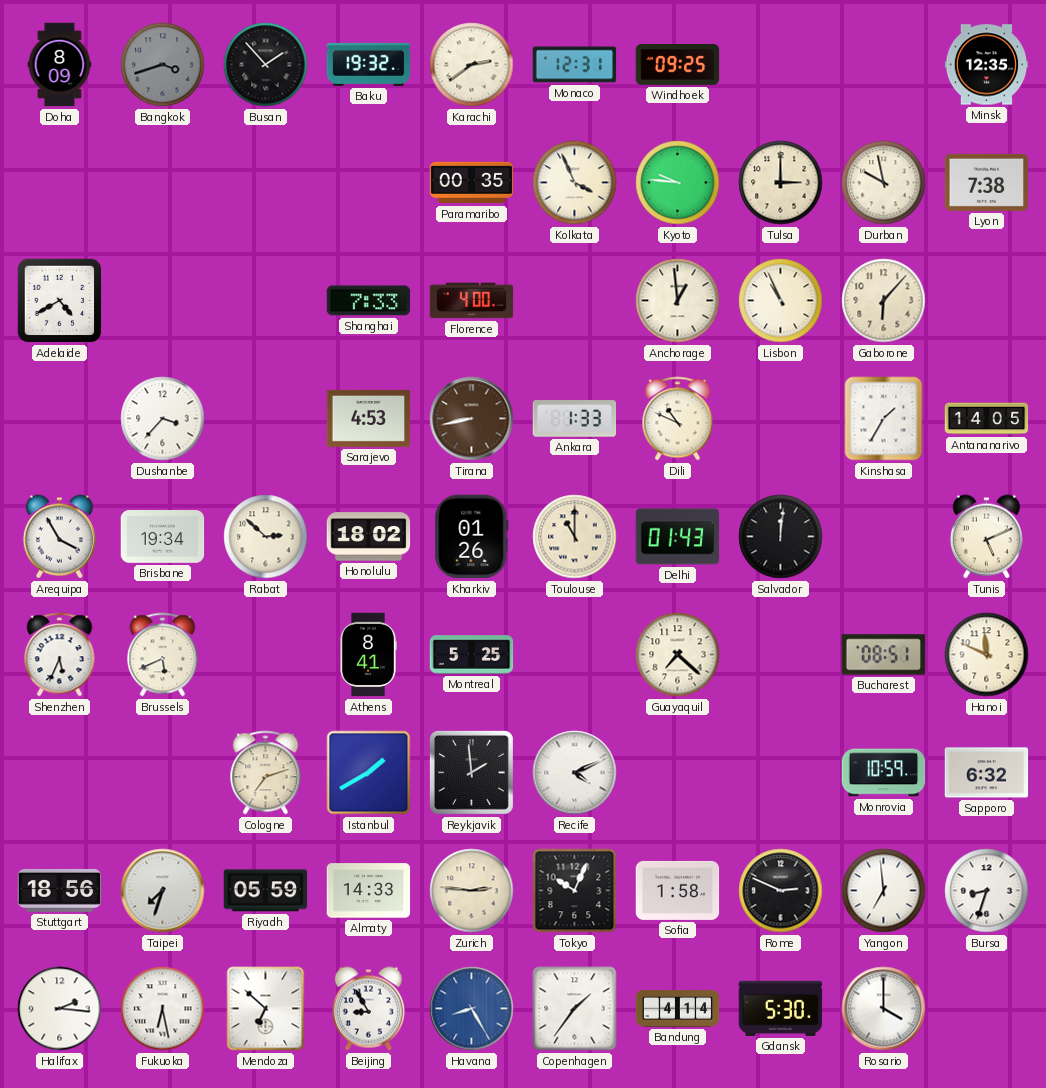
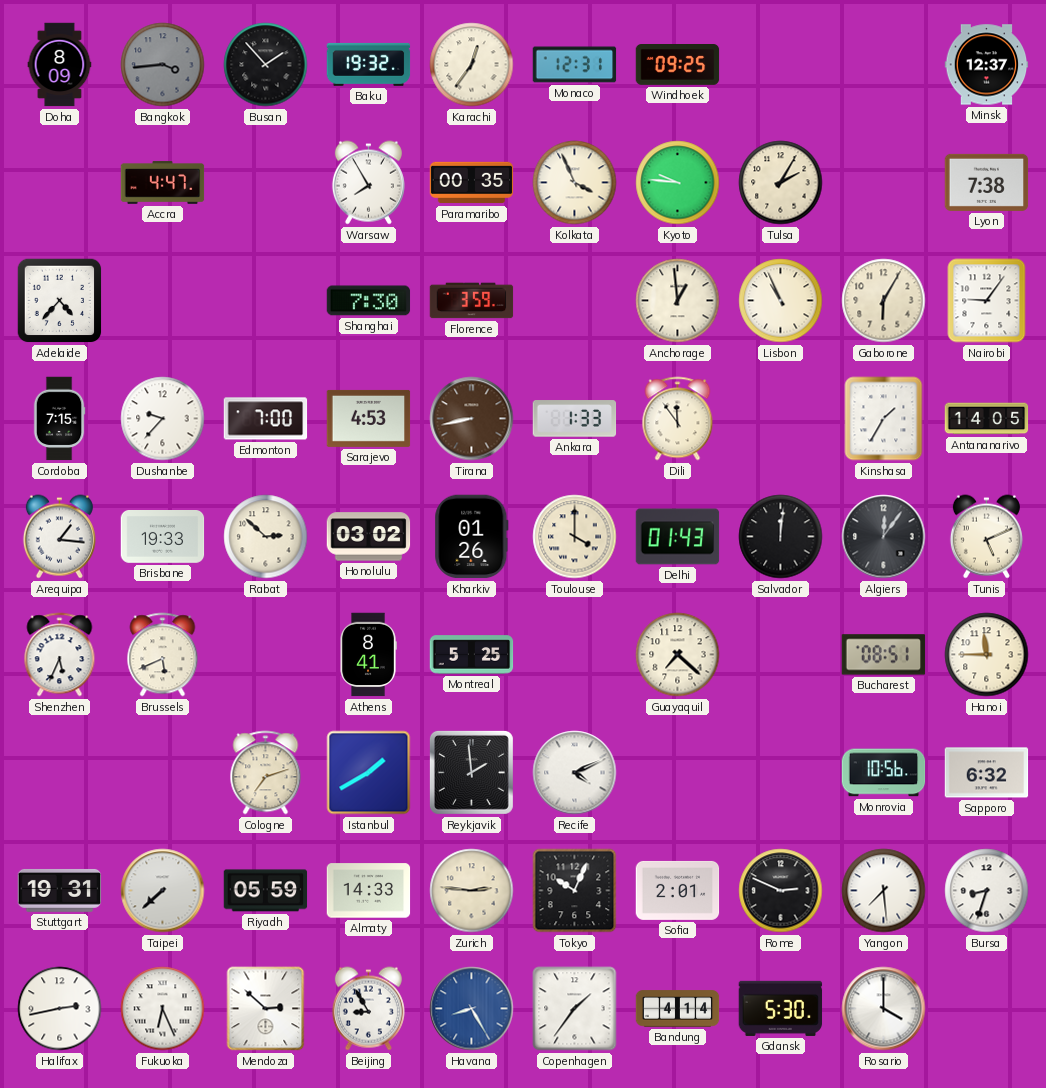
Bangkok: 3:42 -> 3:44
Karachi: 2:39 -> 12:36
Minsk: 12:35 -> 12:37
Accra: none -> 4:47
Warsaw: none -> 7:55
Tulsa: 3:00 -> 2:05
Durban: 9:58 -> none
Adelaide: 4:40 -> 4:37
Shanghai: 7:33 -> 7:30
Florence: 4:00 -> 3:59
Gaborone: 6:07 -> 6:05
Nairobi: none -> 9:06
Cordoba: none -> 7:15
Dushanbe: 3:37 -> 9:37
Edmonton: none -> 7:00
Dili: 10:49 -> 11:54
Arequipa: 3:55 -> 1:16
Brisbane: 19:34 -> 19:33
Honolulu: 18:02 -> 03:02
Toulouse: 11:00 -> 4:00
Algiers: none -> 12:06
Hanoi: 11:49 -> 11:45
Monrovia: 10:59 -> 10:56
Stuttgart: 18:56 -> 19:31
Taipei: 7:33 -> 7:38
Sofia: 1:58 -> 2:01
Yangon: 6:59 -> 7:29
Halifax: 2:16 -> 2:43
Fukuoka: 6:28 -> 6:26
Mendoza: 6:52 -> 2:52
